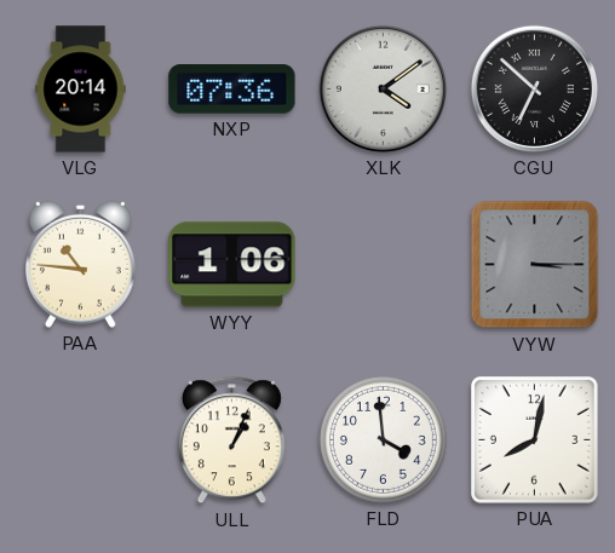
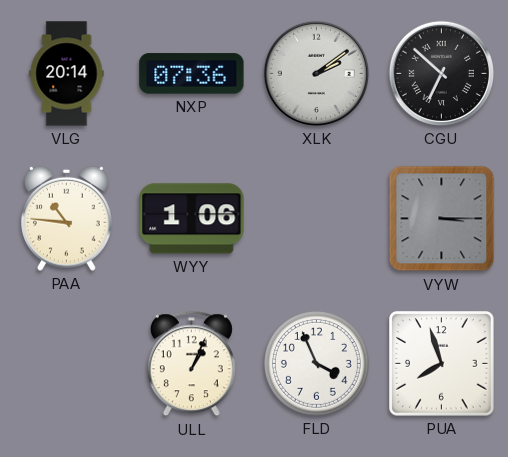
XLK: 4:09 -> 2:09
FLD: 3:59 -> 3:56
PUA: 8:02 -> 7:57
